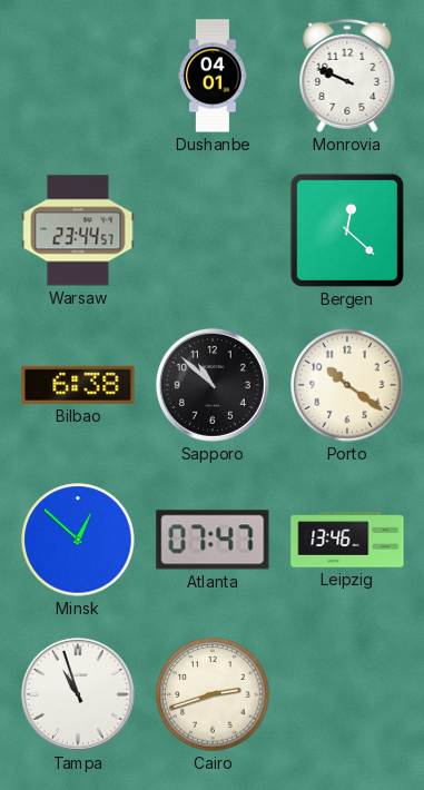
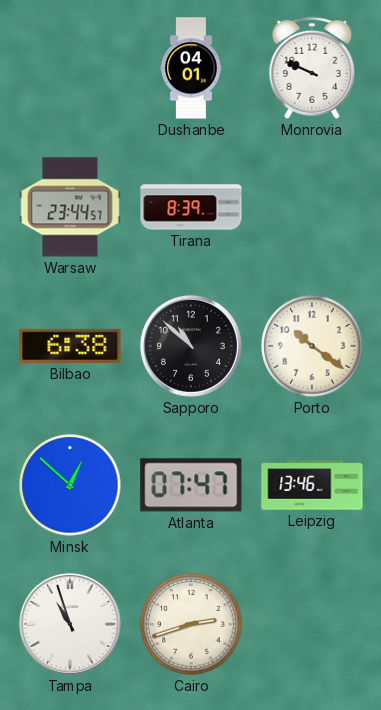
Tirana: none -> 8:39
Bergen: 12:22 -> none
